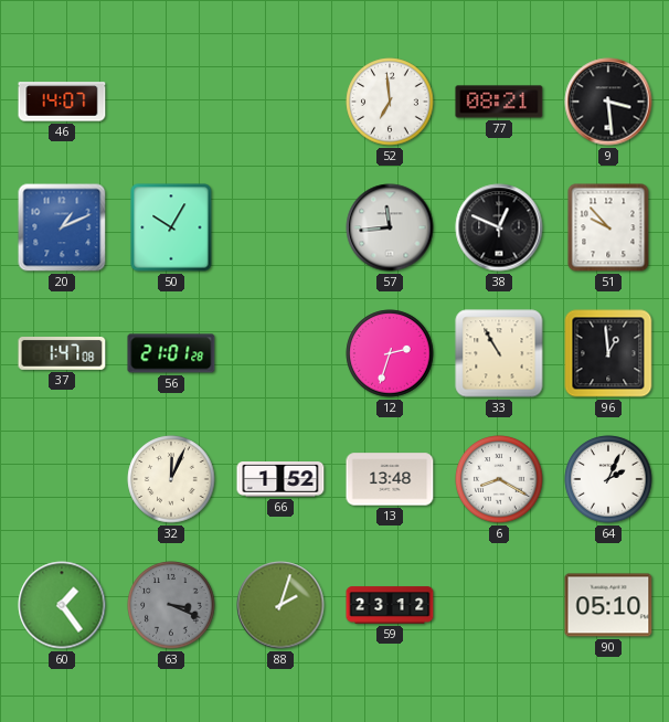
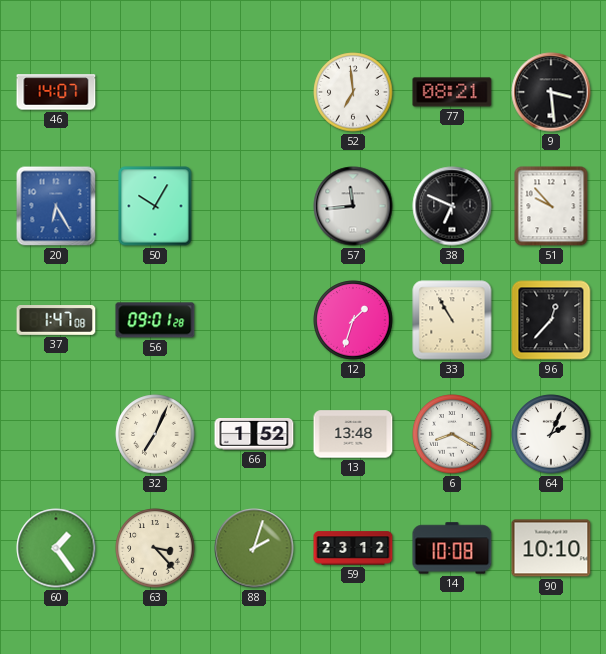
20: 1:11 -> 6:25
38: 12:49 -> 6:49
56: 21:01 -> 09:01
12: 2:33 -> 1:33
96: 12:59 -> 12:37
32: 12:04 -> 7:04
63: 3:19 -> 3:23
63 dial: grey -> cream
14: none -> 10:08
90: 05:10 -> 10:10
